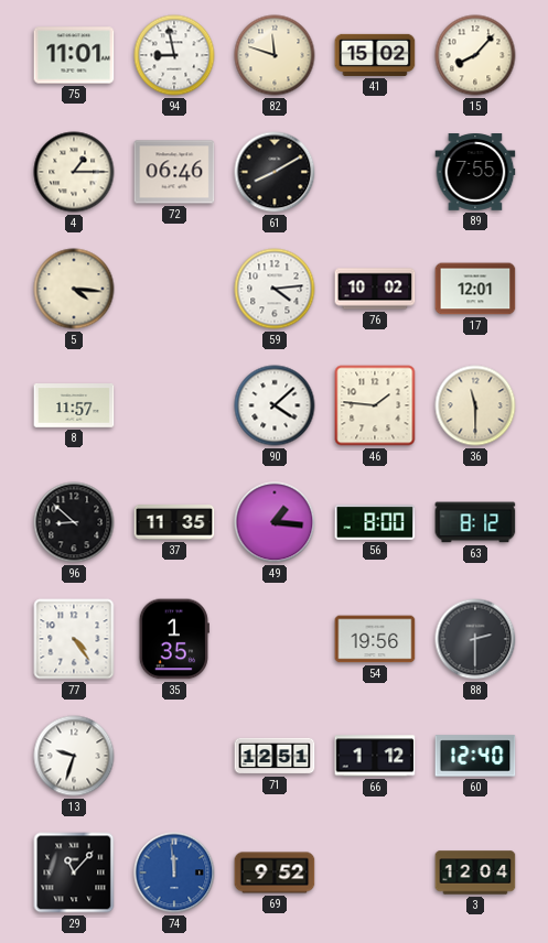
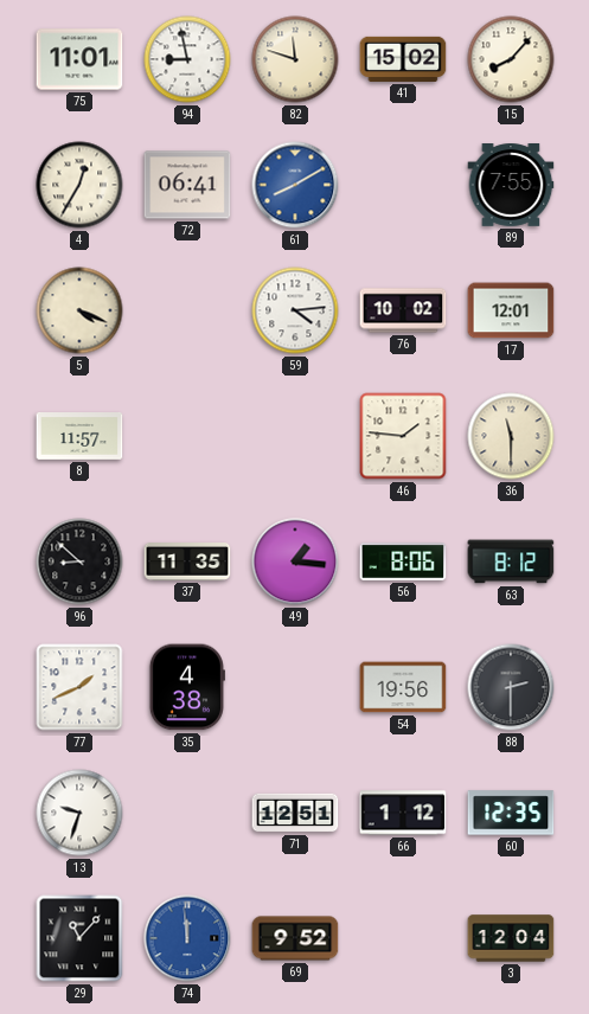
4: 1:15 -> 12:35
72: 06:46 -> 06:41
61 dial: black -> blue
5: 4:16 -> 4:19
90: 4:08 -> none
56: 8:00 -> 8:06
77: 4:24 -> 1:41
35: 1:35 -> 4:38
60: 12:40 -> 12:35
